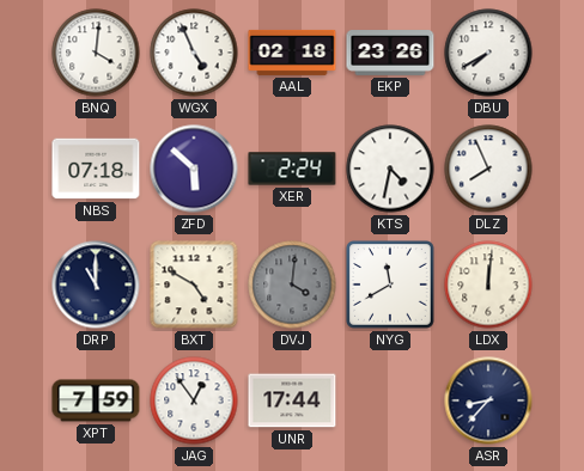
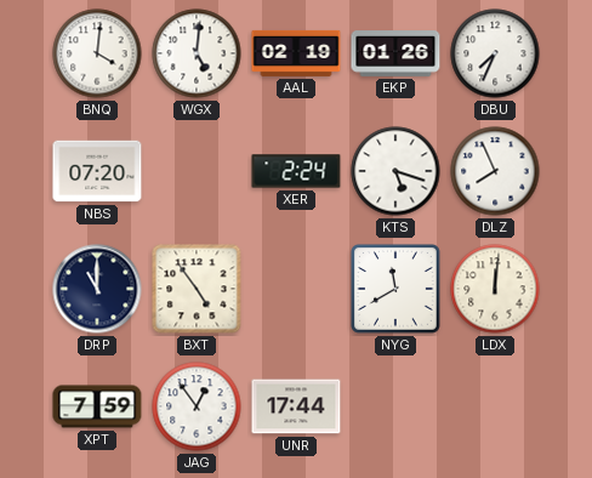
WGX: 4:56 -> 5:01
AAL: 02:18 -> 02:19
EKP: 23:26 -> 01:26
DBU: 7:40 -> 7:34
NBS: 07:18 -> 07:20
ZFD: 5:52 -> none
KTS: 4:32 -> 5:18
BXT: 4:50 -> 4:54
DVJ: 4:01 -> none
ASR: 8:37 -> none
